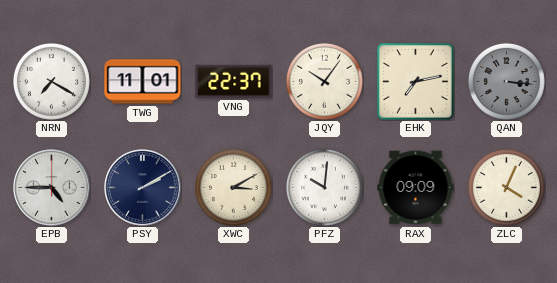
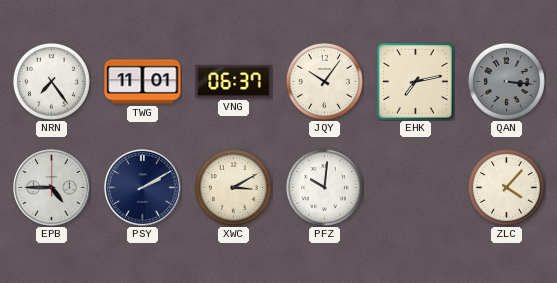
NRN: 7:20 -> 7:24
VNG: 22:37 -> 06:37
RAX: 09:09 -> none
ZLC: 4:04 -> 4:07
